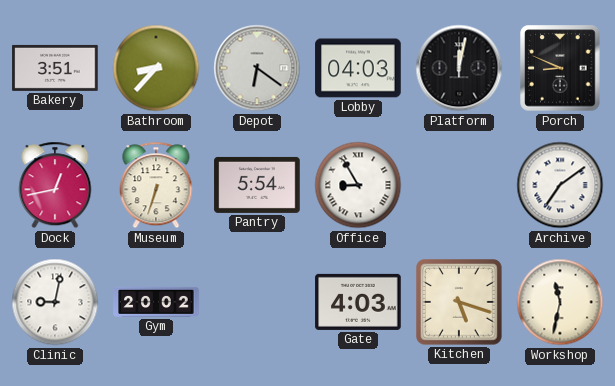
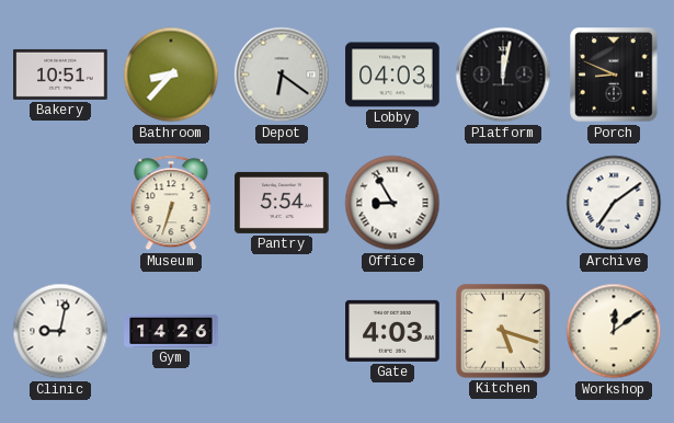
Bakery: 3:51 -> 10:51
Dock: 12:43 -> none
Gym: 20:02 -> 14:26
Workshop: 11:32 -> 12:09
